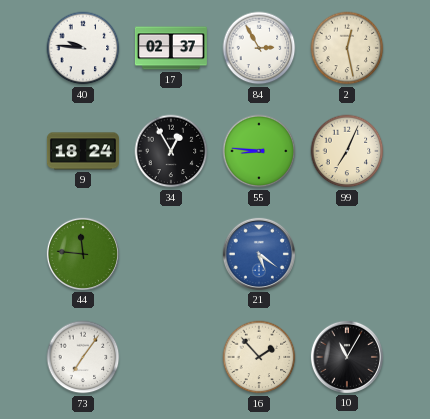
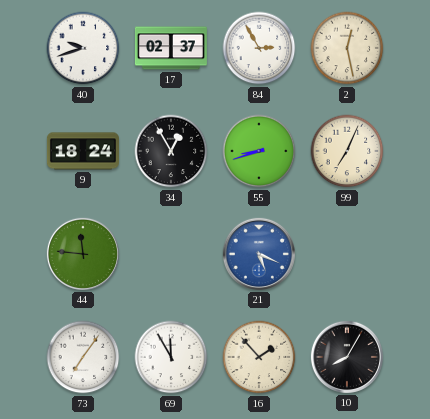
40: 9:46 -> 9:42
55: 8:46 -> 8:42
21: 5:21 -> 5:19
69: none -> 11:55
10: 11:05 -> 8:05
